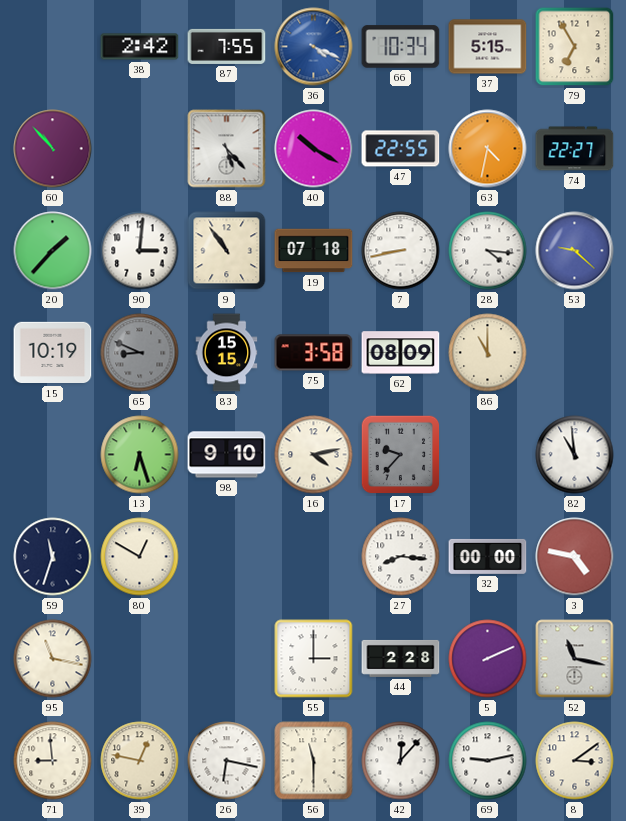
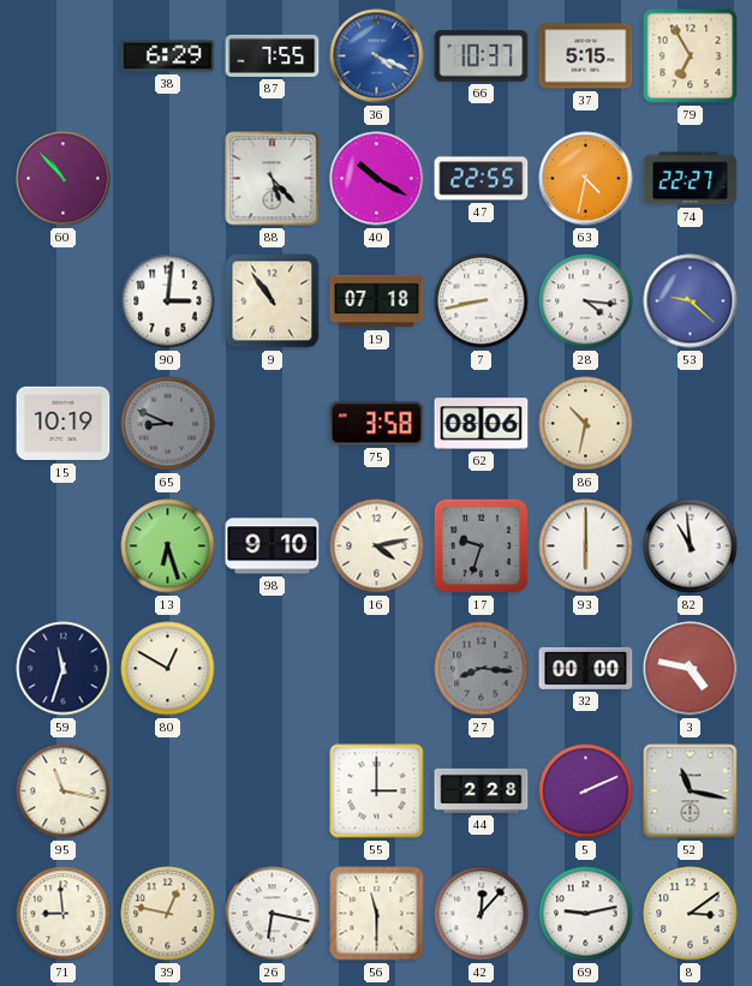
38: 2:42 -> 6:29
66: 10:34 -> 10:37
20: 1:37 -> none
83: 15:15 -> none
62: 08:09 -> 08:06
86: 11:00 -> 10:32
17: 9:37 -> 9:33
93: none -> 6:00
27 dial: white -> grey
